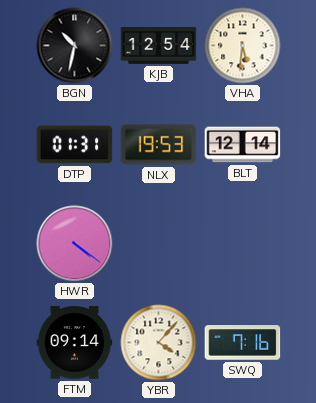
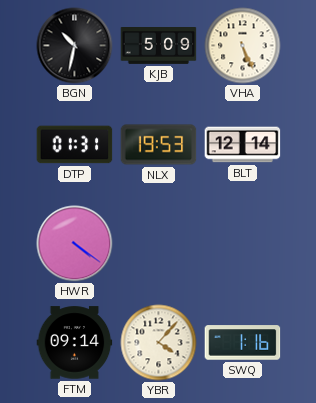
KJB: 12:54 -> 5:09
VHA: 5:31 -> 5:26
SWQ: 7:16 -> 1:16
